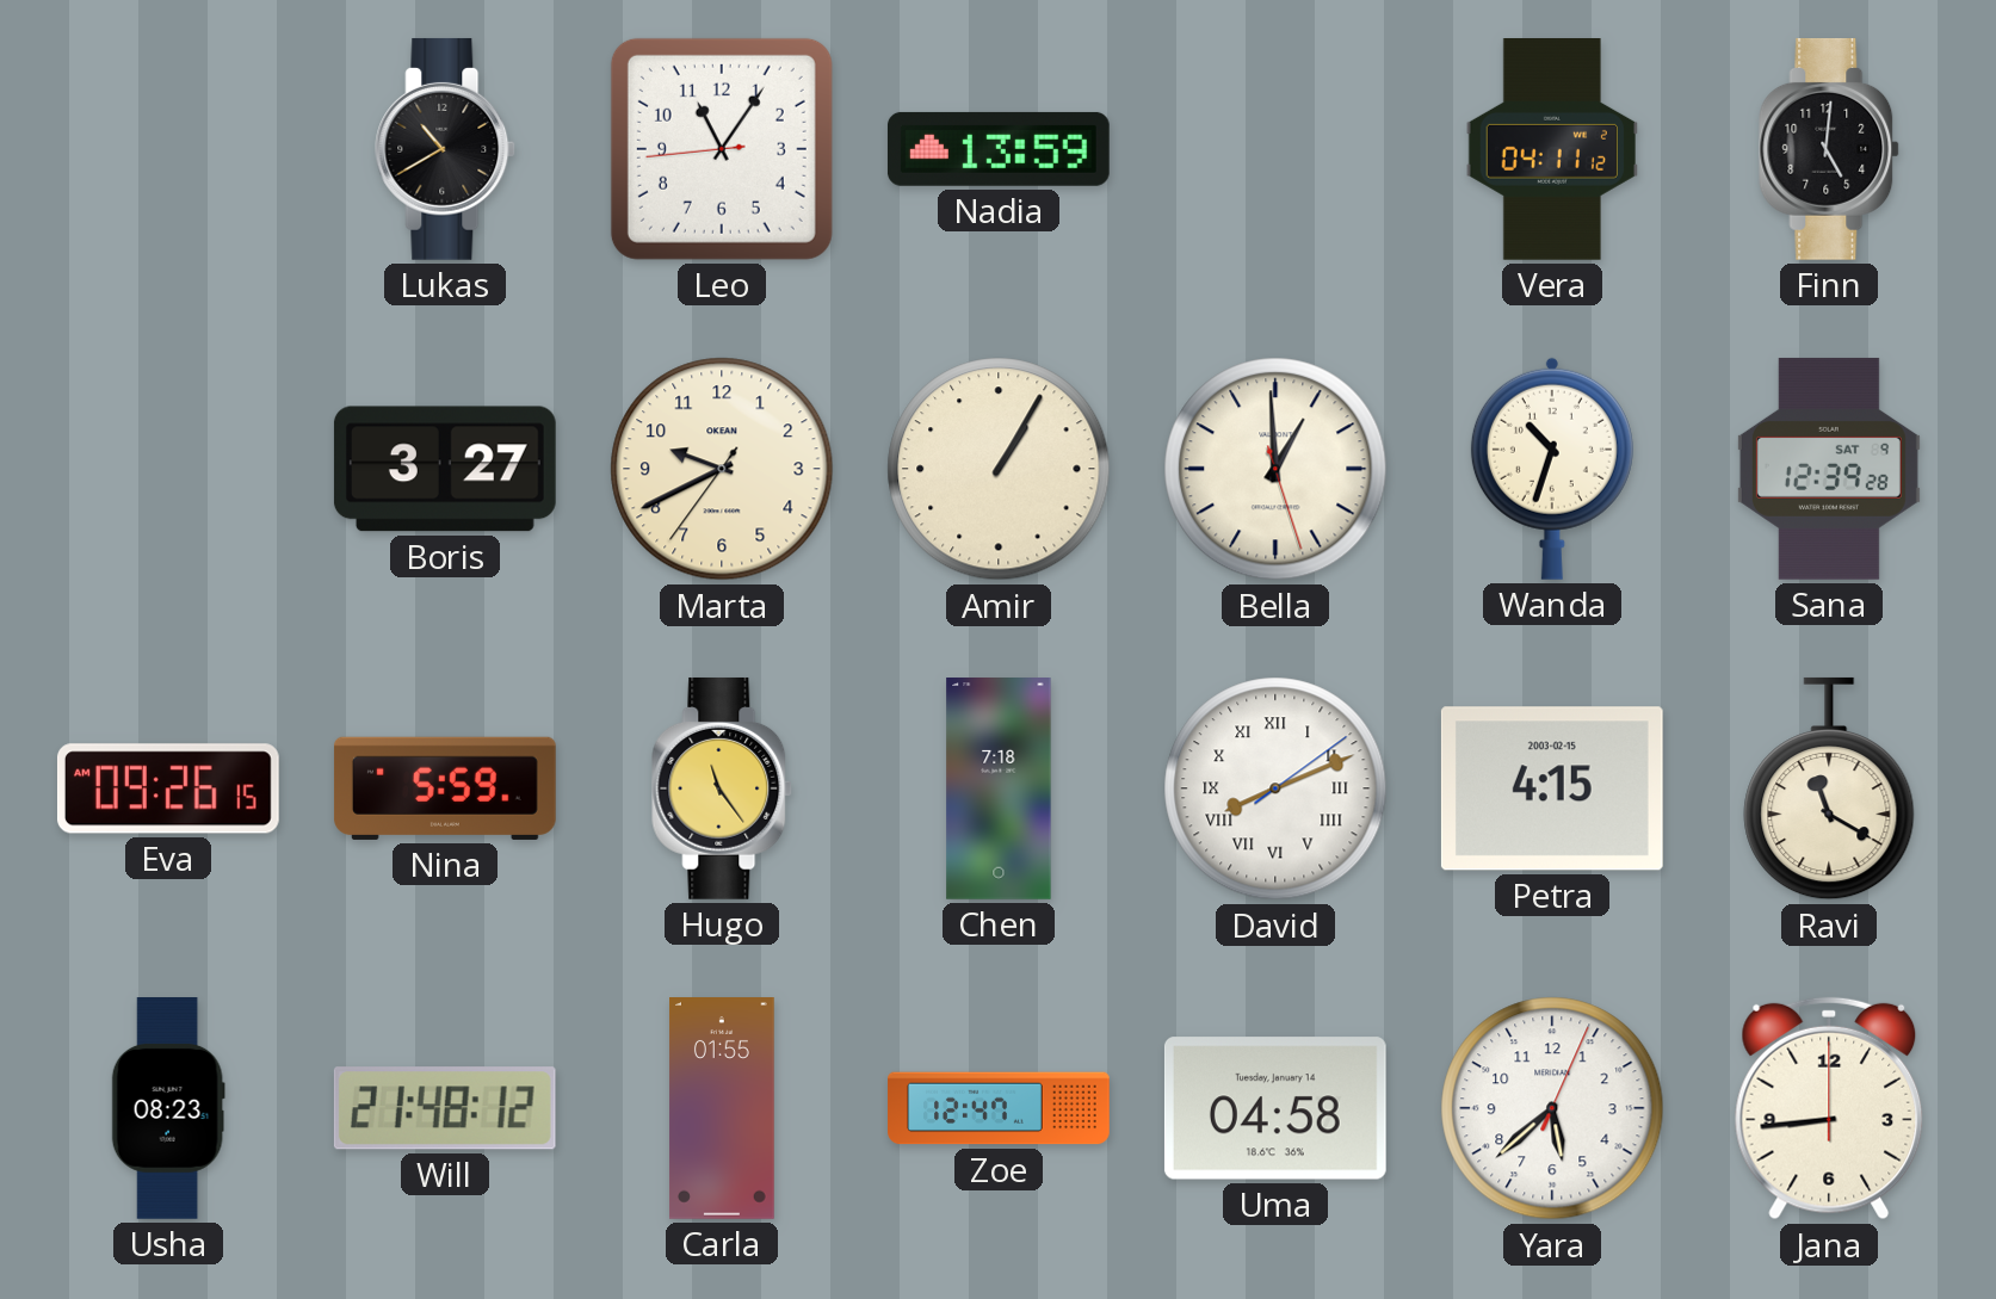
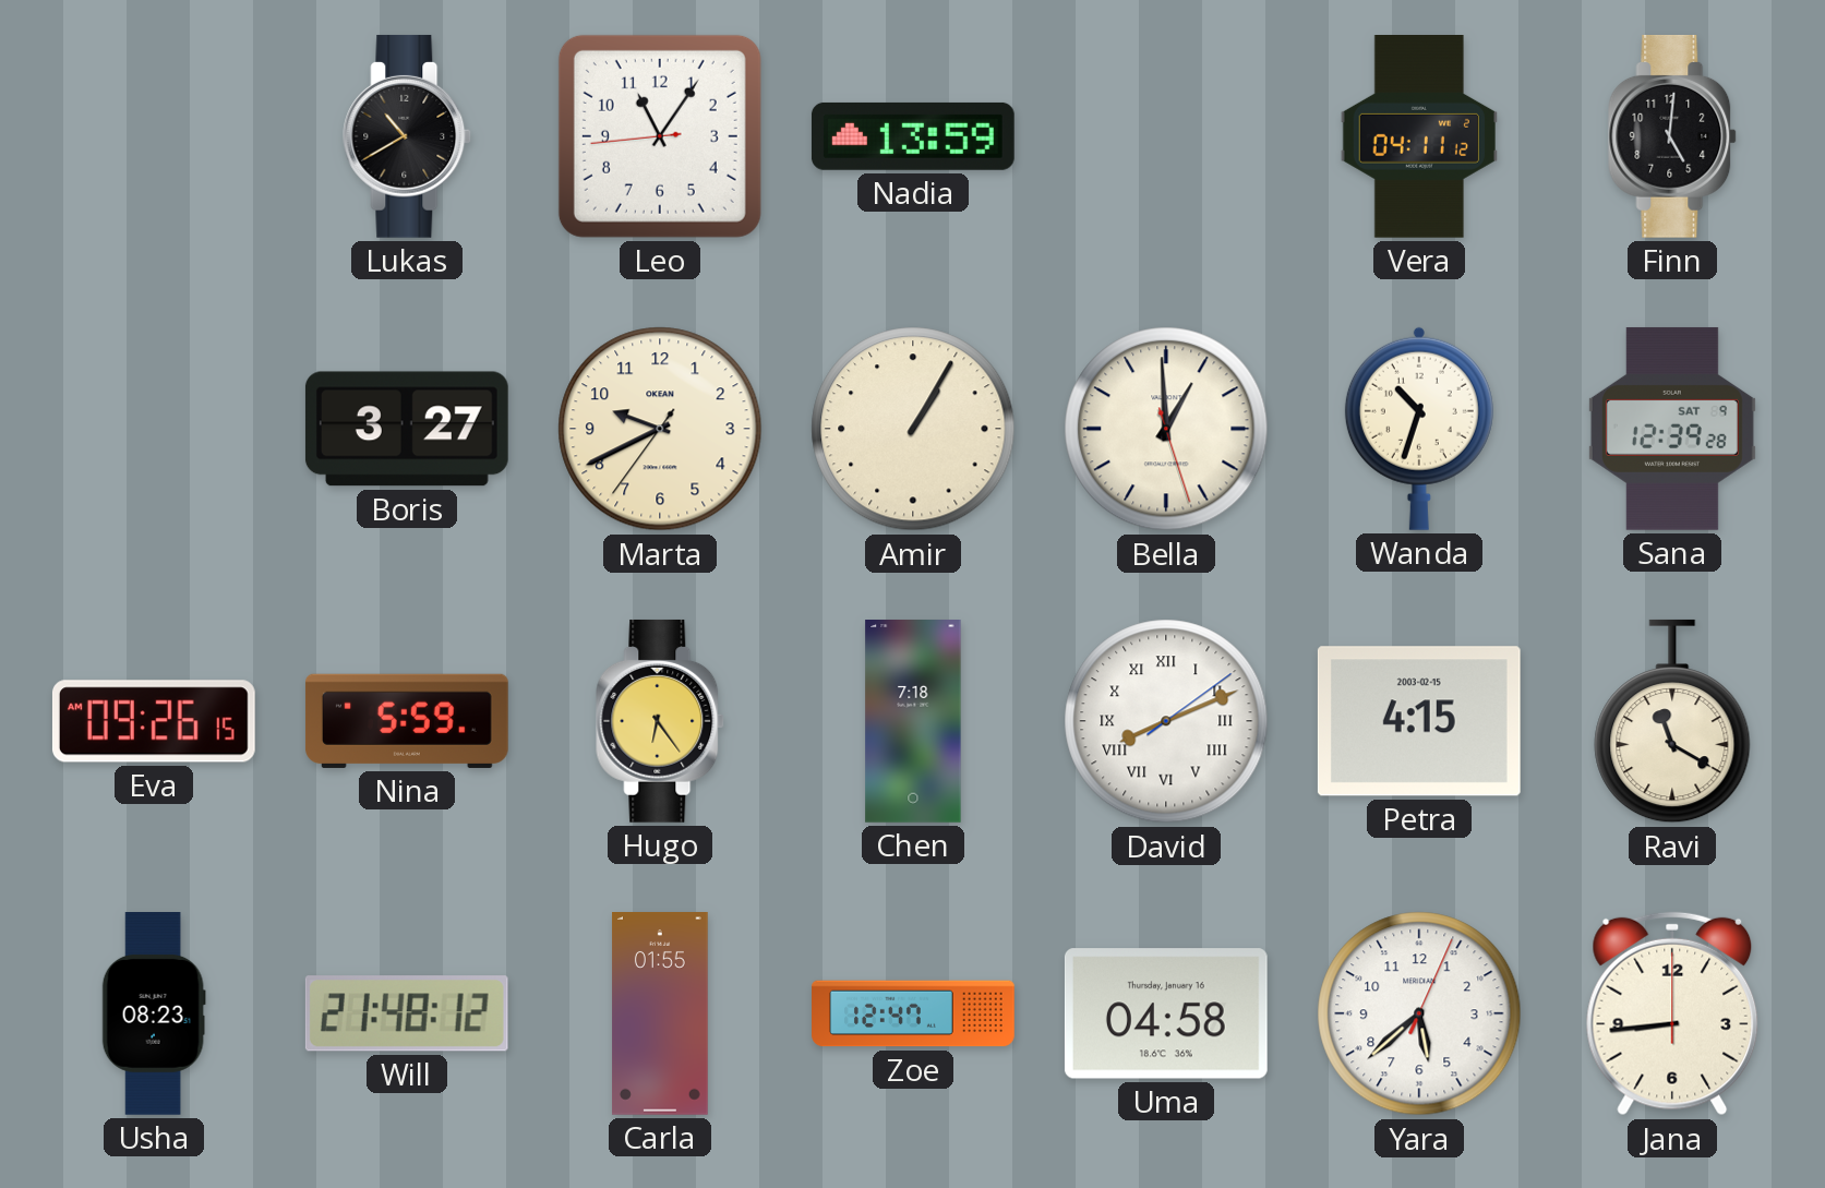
Hugo: 11:24 -> 6:24
Uma date: Tuesday, January 14 -> Thursday, January 16
